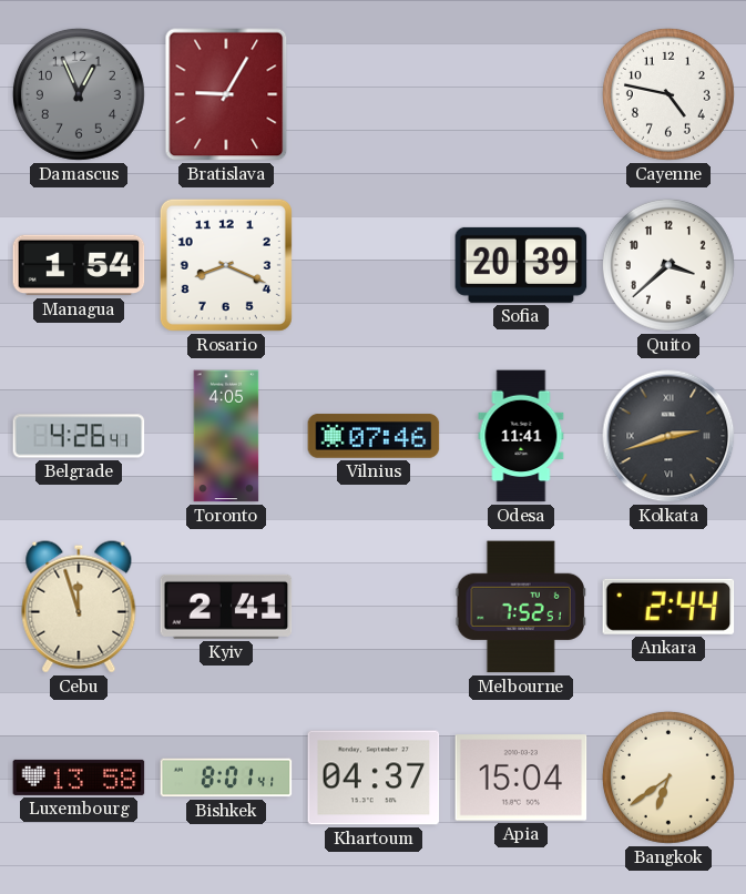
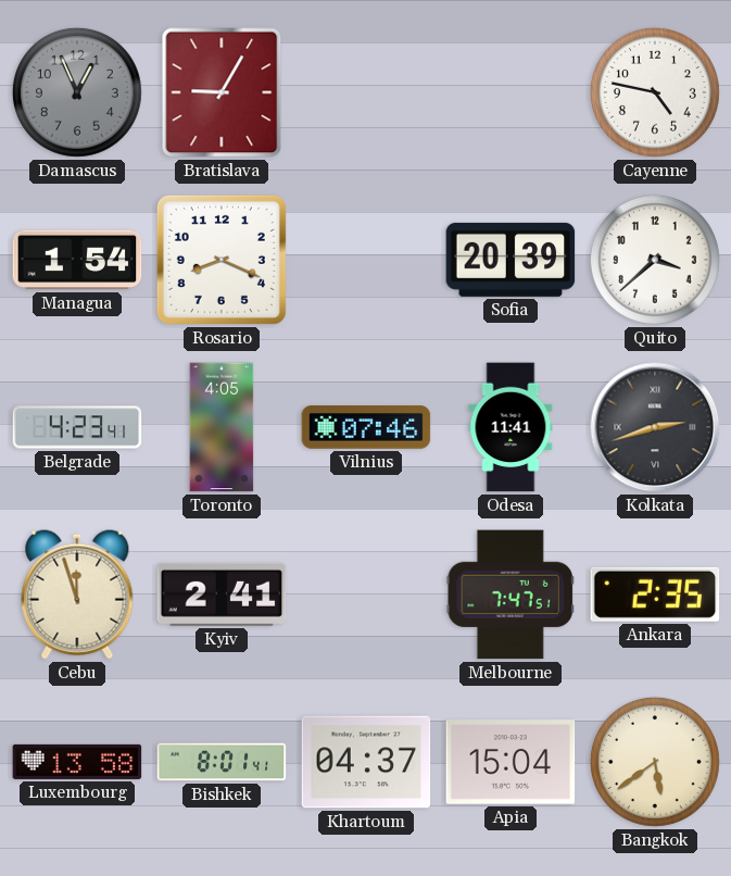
Belgrade: 4:26 -> 4:23
Melbourne: 7:52 -> 7:47
Ankara: 2:44 -> 2:35
Bangkok: 6:39 -> 5:39
